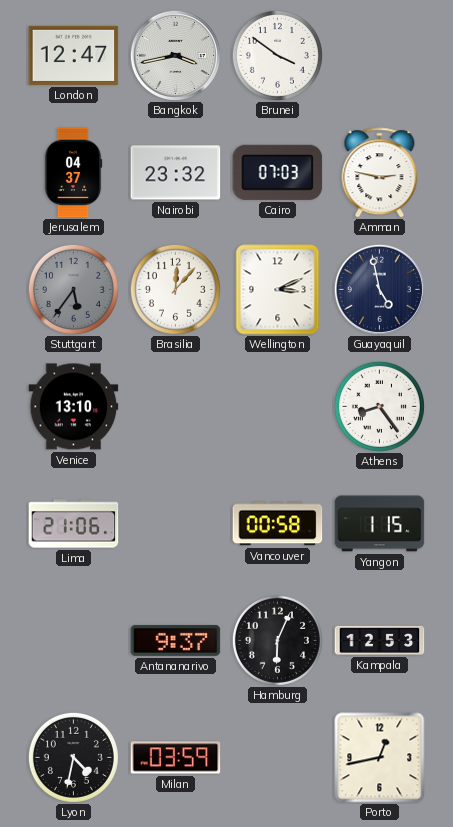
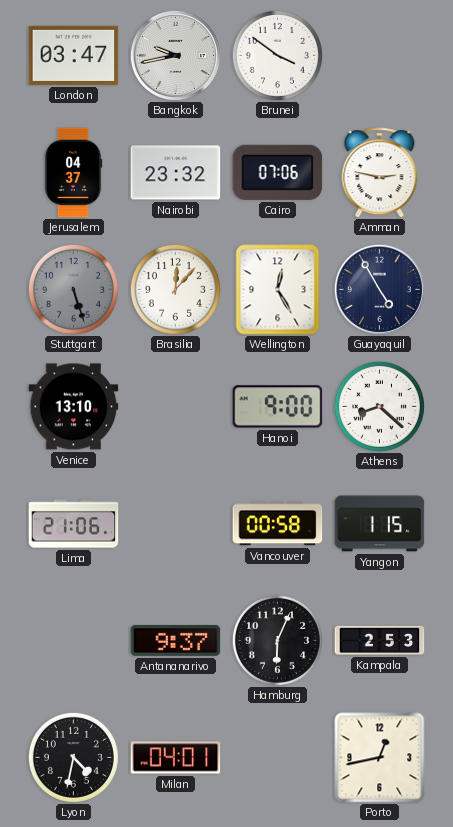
London: 12:47 -> 03:47
Bangkok: 3:43 -> 9:43
Cairo: 07:03 -> 07:06
Stuttgart: 5:36 -> 5:27
Wellington: 3:11 -> 12:25
Guayaquil: 4:58 -> 4:55
Hanoi: none -> 9:00
Athens: 8:24 -> 8:22
Kampala: 12:53 -> 2:53
Milan: 03:59 -> 04:01
